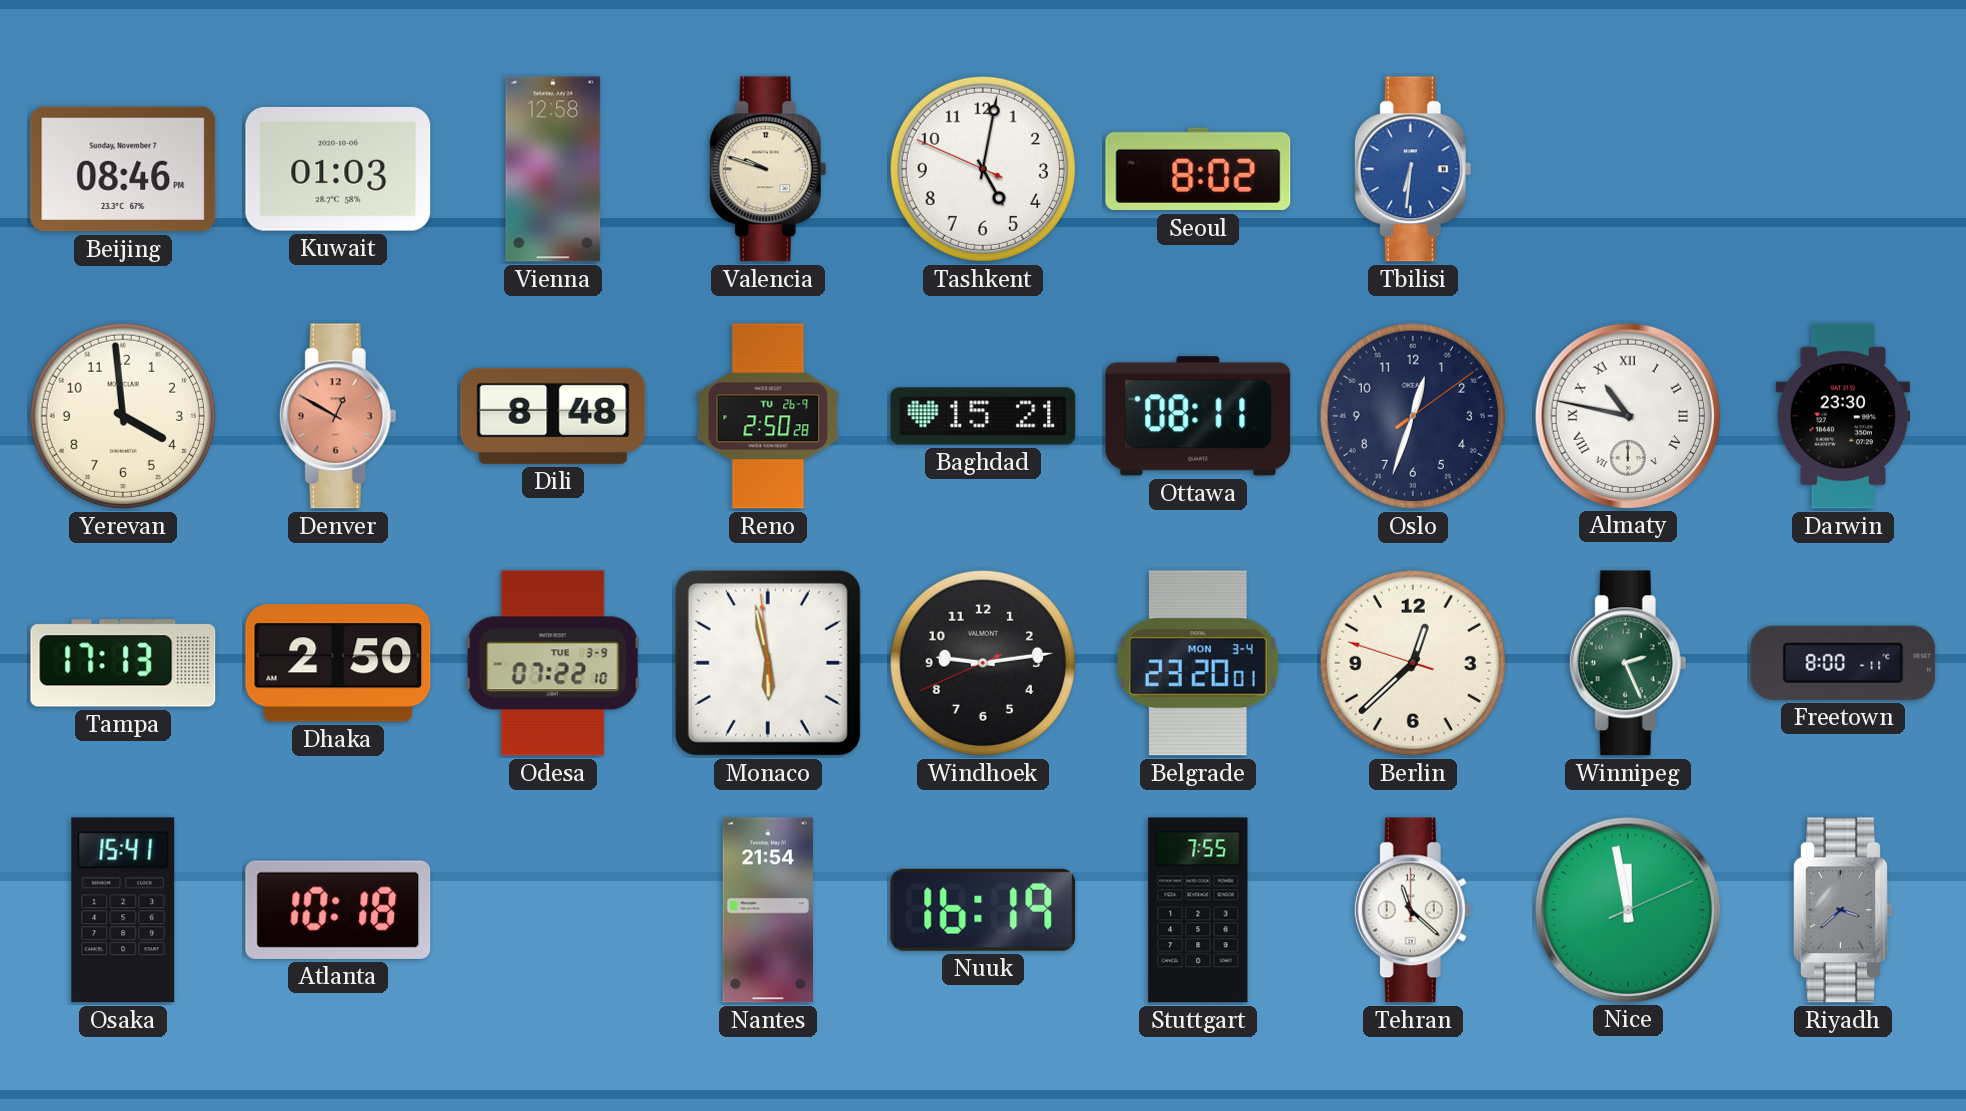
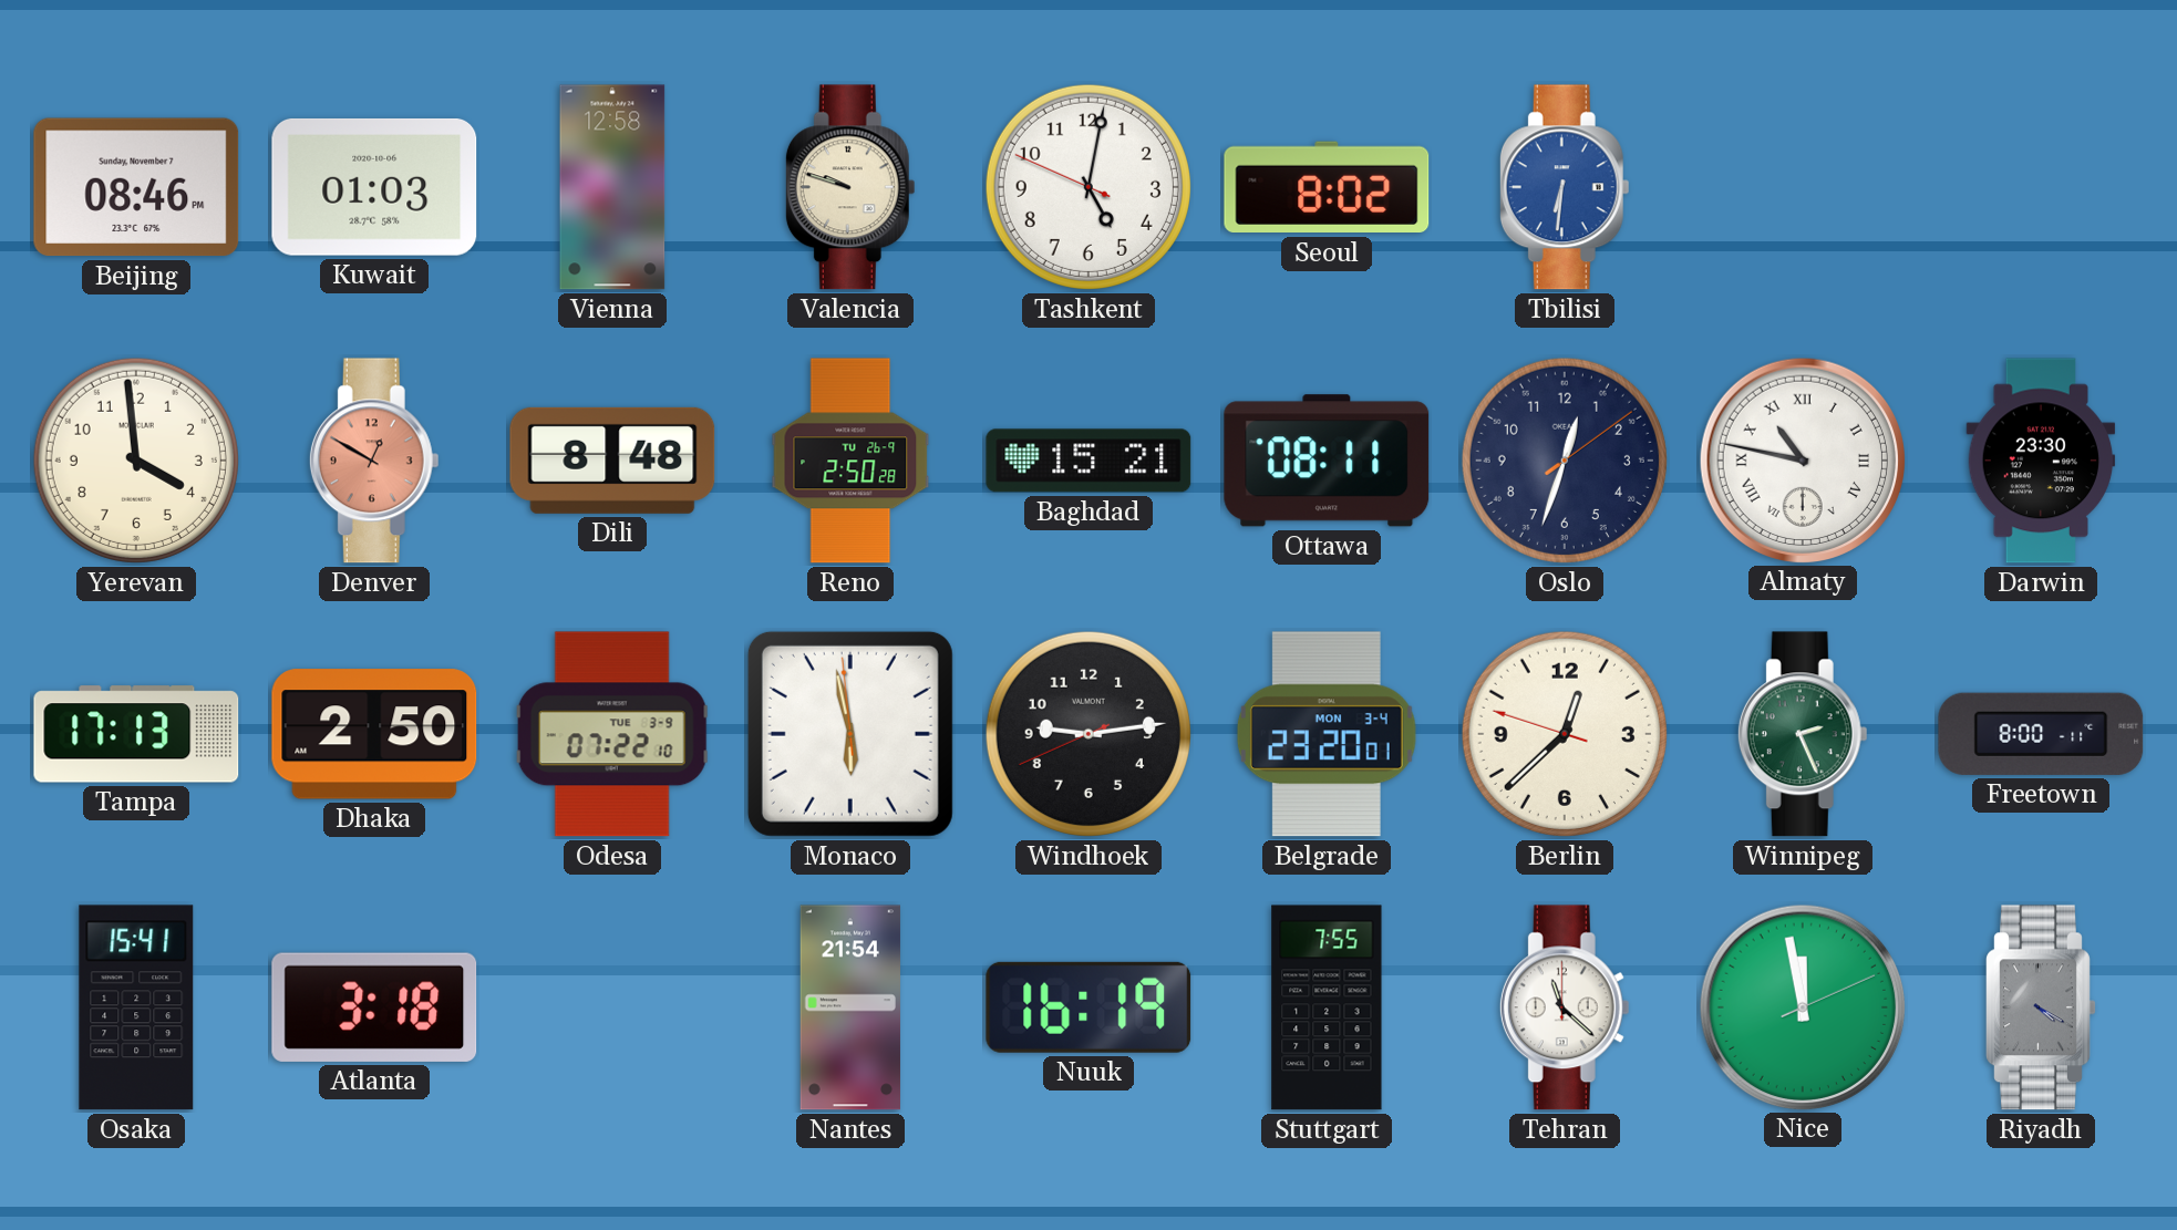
Atlanta: 10:18 -> 3:18
Riyadh: 3:38 -> 4:20
